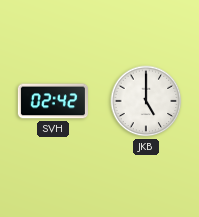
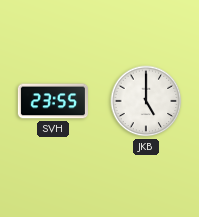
SVH: 02:42 -> 23:55
